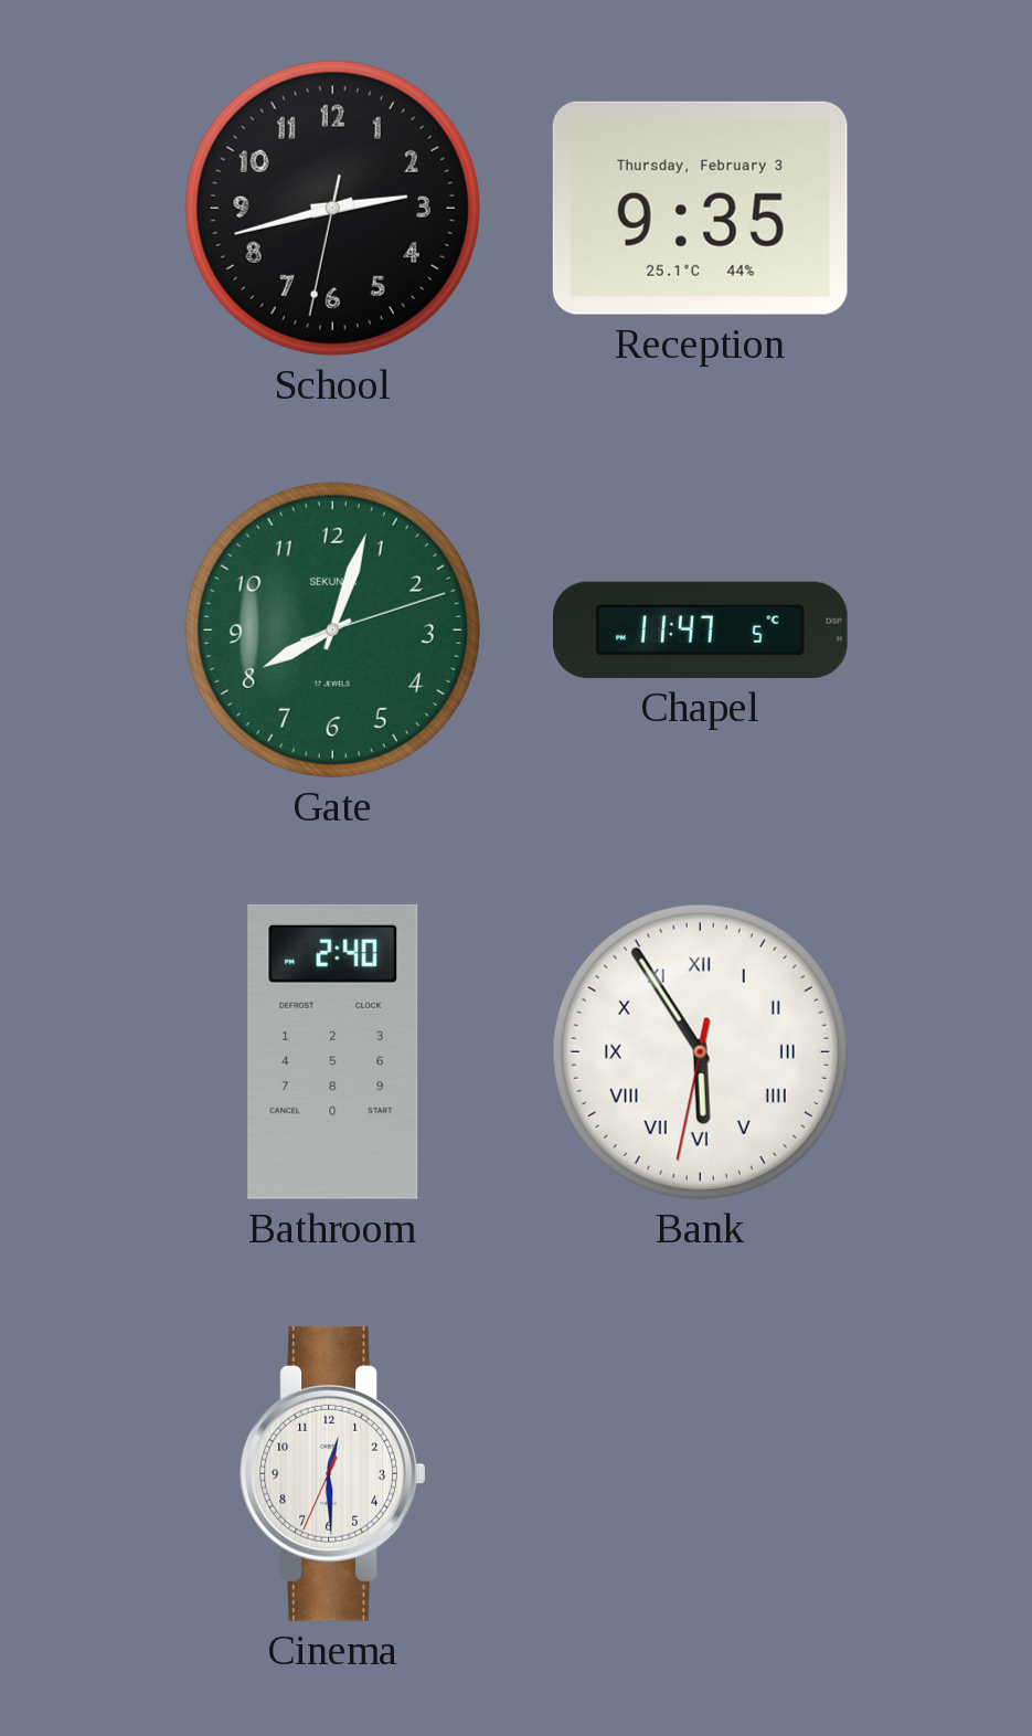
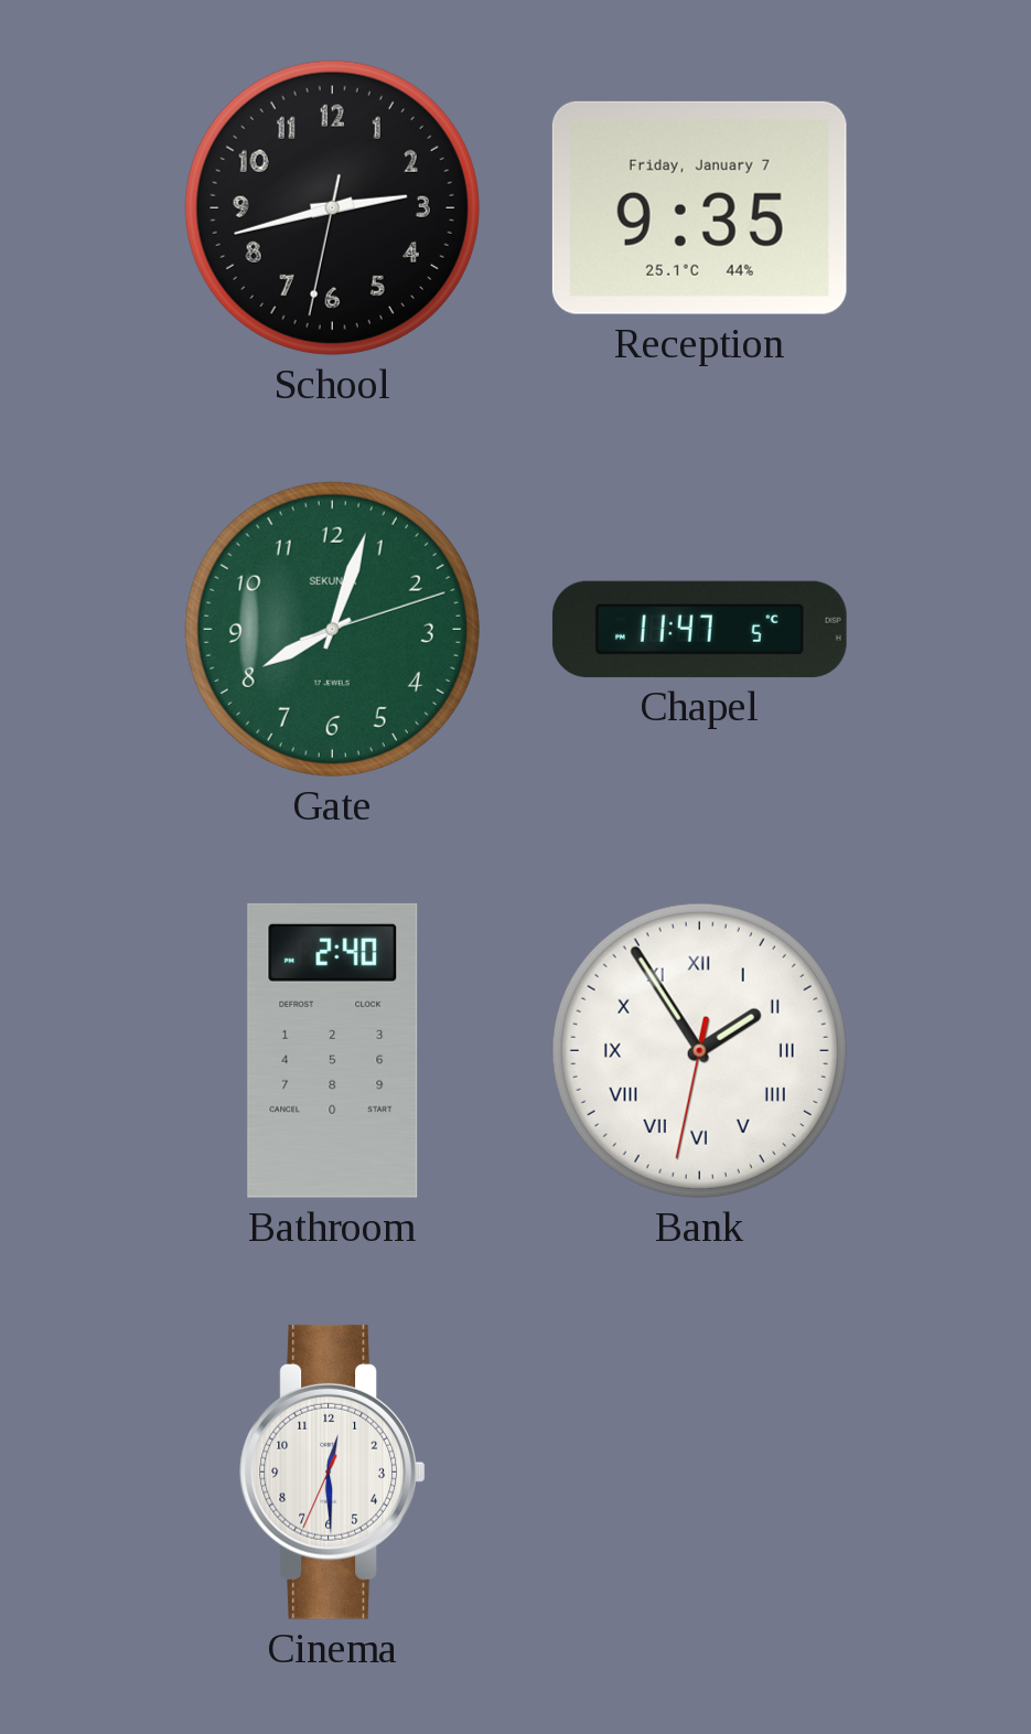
Reception date: Thursday, February 3 -> Friday, January 7
Bank: 5:54 -> 1:54
